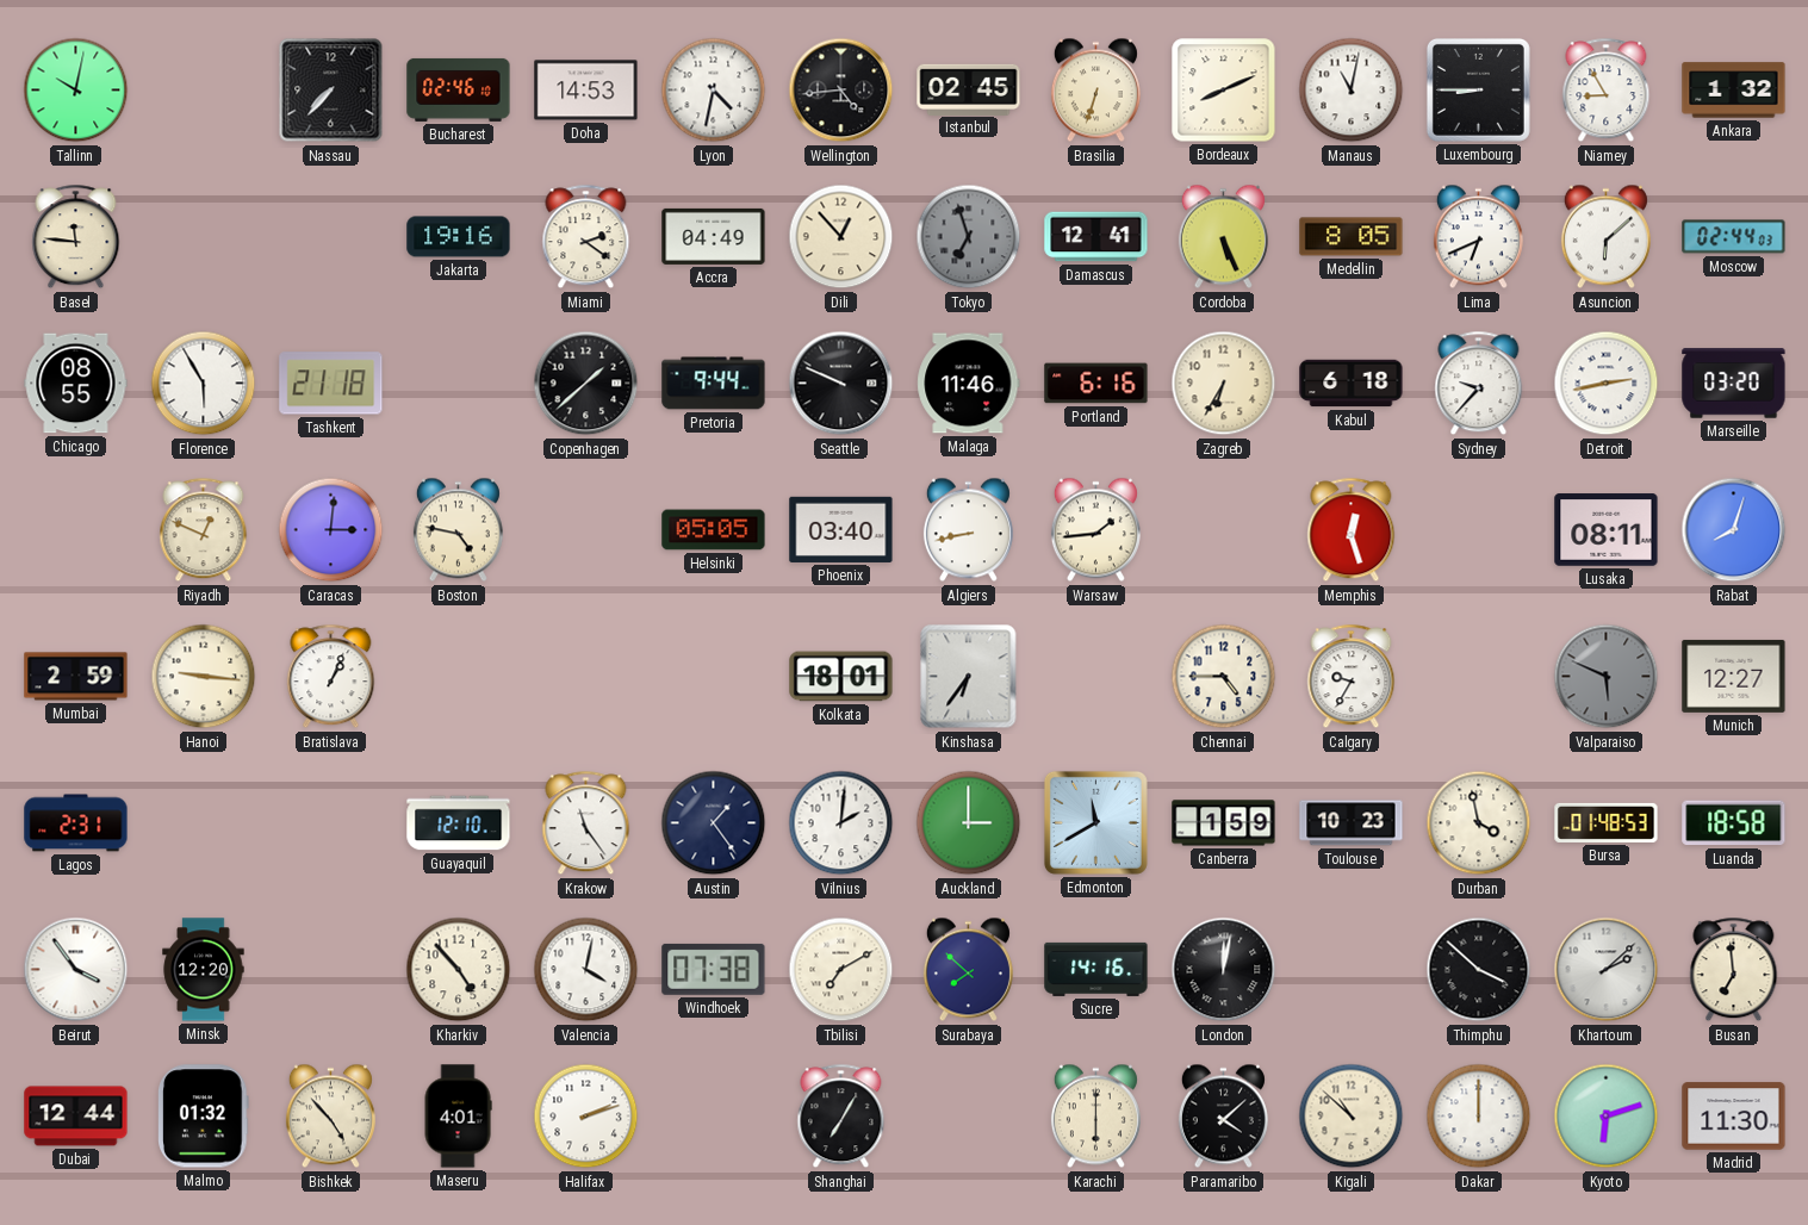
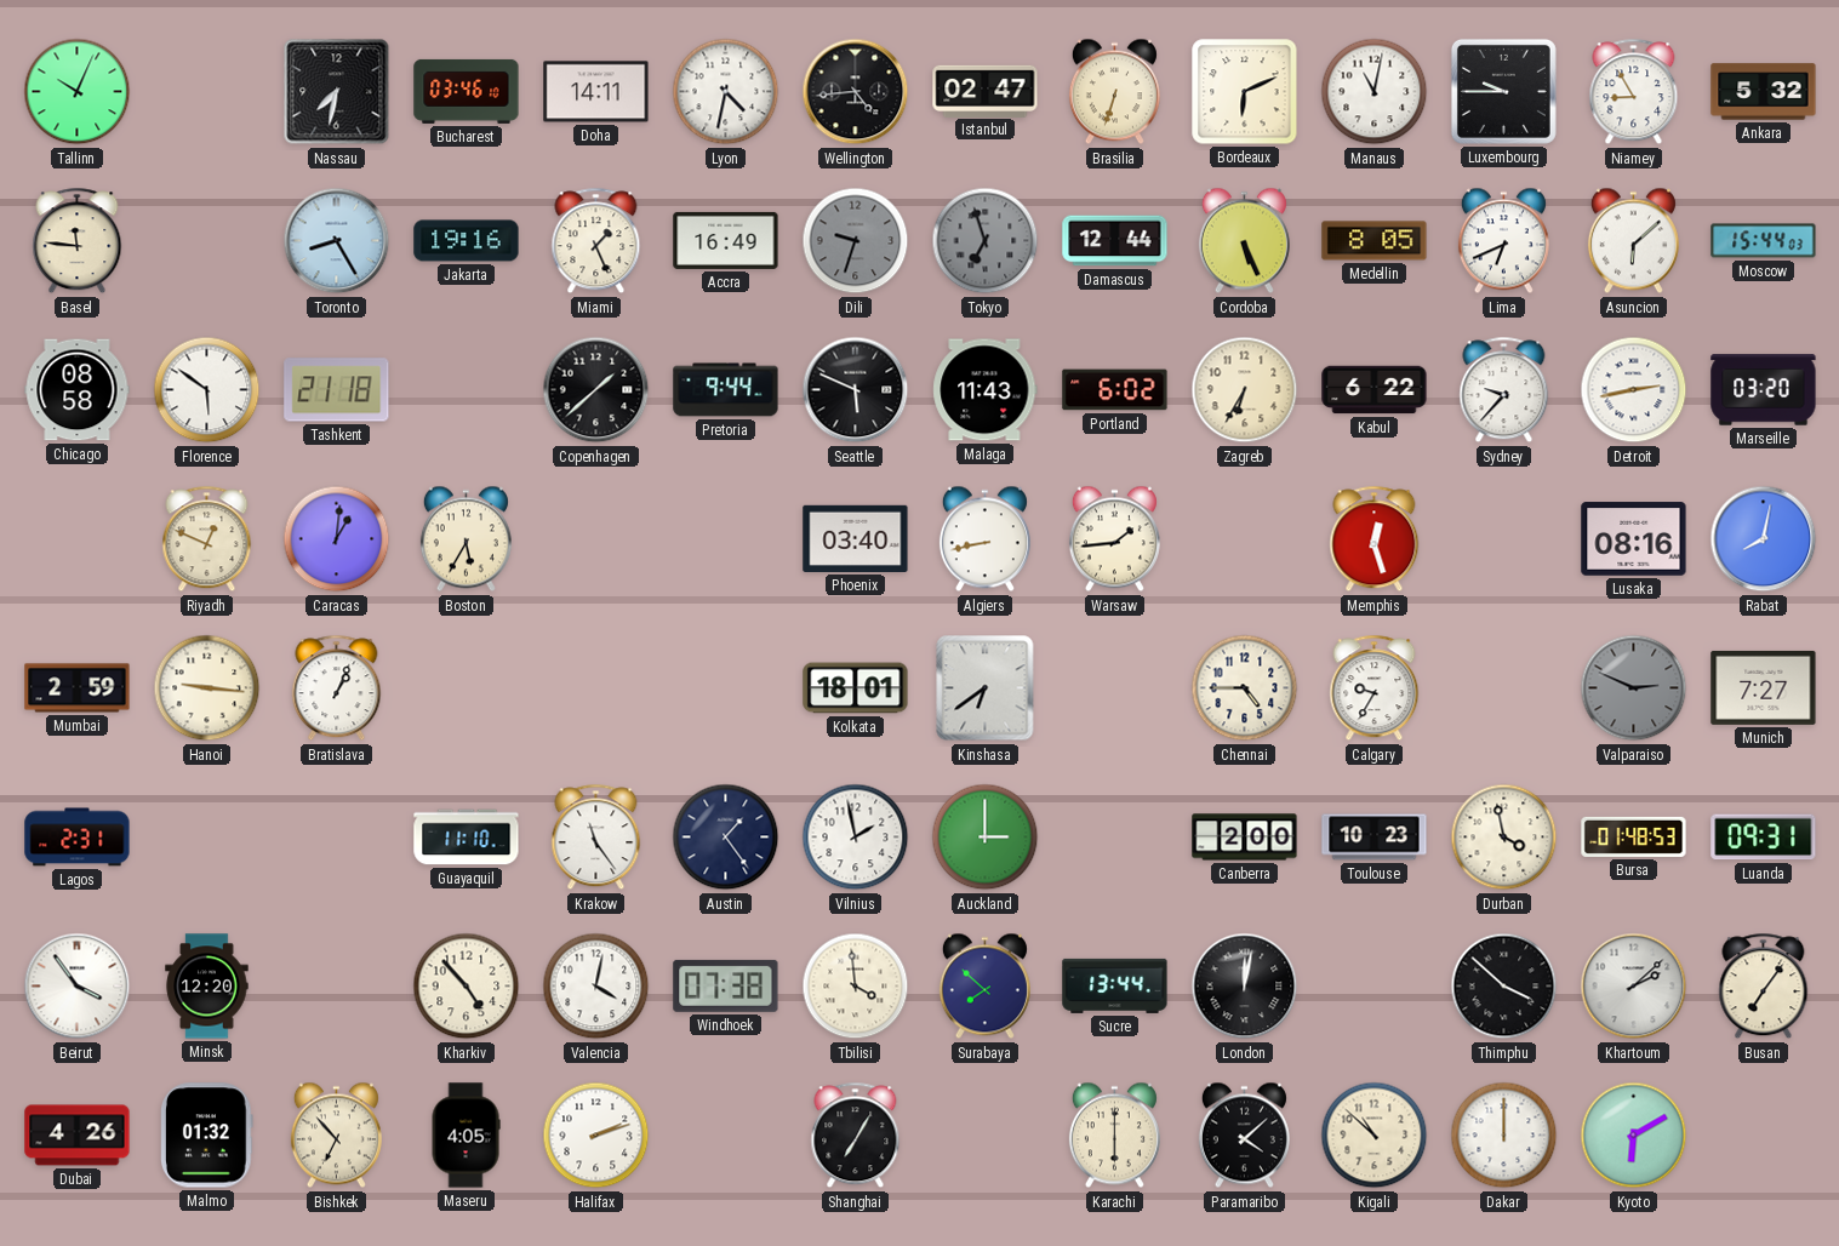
Tallinn: 10:02 -> 10:04
Nassau: 7:37 -> 7:32
Bucharest: 02:46 -> 03:46
Doha: 14:53 -> 14:11
Istanbul: 02:45 -> 02:47
Bordeaux: 8:11 -> 6:11
Luxembourg: 8:45 -> 9:45
Ankara: 1:32 -> 5:32
Toronto: none -> 8:25
Miami: 2:21 -> 1:26
Accra: 04:49 -> 16:49
Dili: 12:53 -> 9:33
Dili dial: cream -> grey
Damascus: 12:41 -> 12:44
Moscow: 02:44 -> 15:44
Chicago: 08:55 -> 08:58
Florence: 5:55 -> 5:51
Seattle: 9:49 -> 5:49
Malaga: 11:46 -> 11:43
Portland: 6:16 -> 6:02
Kabul: 6:18 -> 6:22
Caracas: 3:01 -> 1:01
Boston: 4:47 -> 5:35
Helsinki: 05:05 -> none
Lusaka: 08:11 -> 08:16
Rabat: 8:03 -> 8:02
Kinshasa: 6:36 -> 6:39
Valparaiso: 5:49 -> 2:49
Munich: 12:27 -> 7:27
Guayaquil: 12:10 -> 11:10
Vilnius: 2:01 -> 1:58
Edmonton: 11:40 -> none
Canberra: 1:59 -> 2:00
Luanda: 18:58 -> 09:31
Tbilisi: 7:10 -> 3:59
Sucre: 14:16 -> 13:44
Busan: 6:59 -> 7:06
Dubai: 12:44 -> 4:26
Bishkek: 4:53 -> 6:53
Maseru: 4:01 -> 4:05
Kyoto: 6:12 -> 6:10
Madrid: 11:30 -> none
